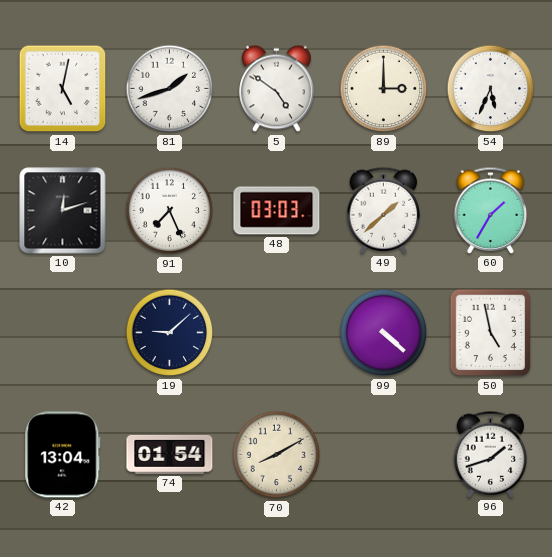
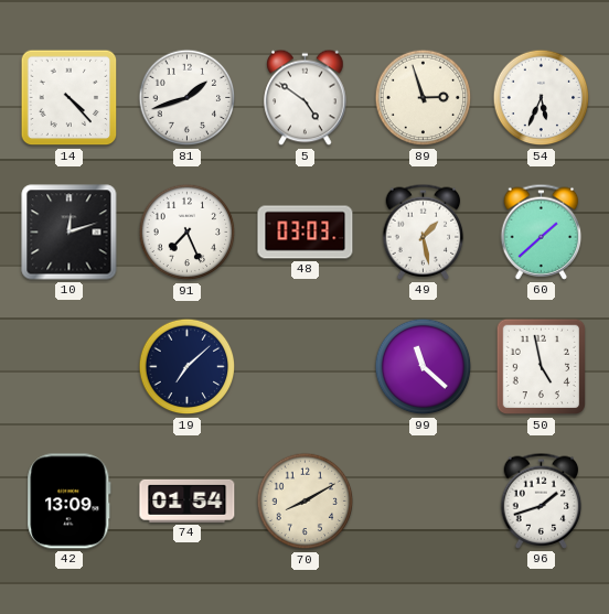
14: 5:02 -> 4:23
89: 3:00 -> 2:57
49: 1:38 -> 1:28
60: 1:35 -> 1:38
19: 9:08 -> 7:08
99: 4:22 -> 11:22
42: 13:04 -> 13:09
